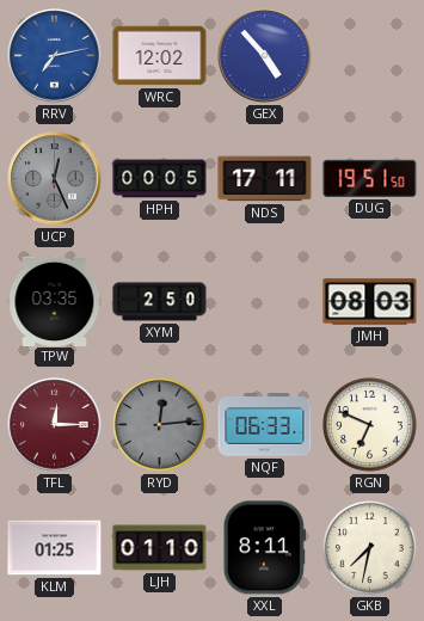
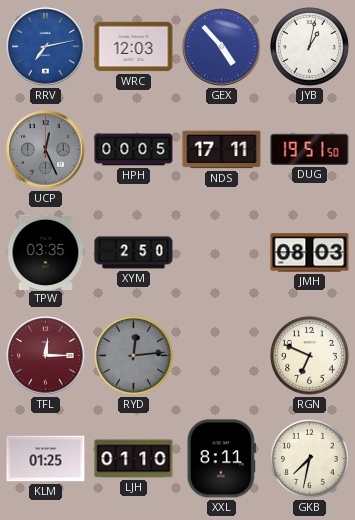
WRC: 12:02 -> 12:03
JYB: none -> 1:02
NQF: 06:33 -> none
